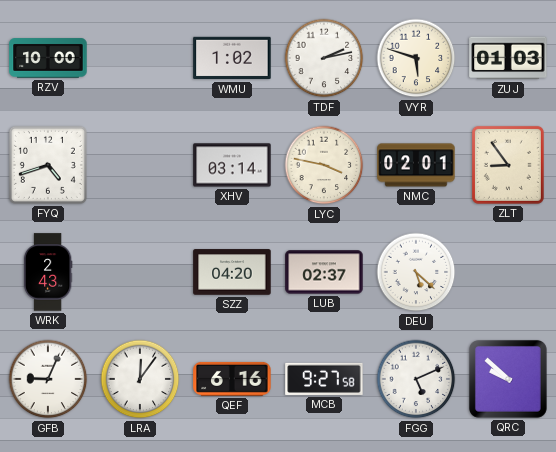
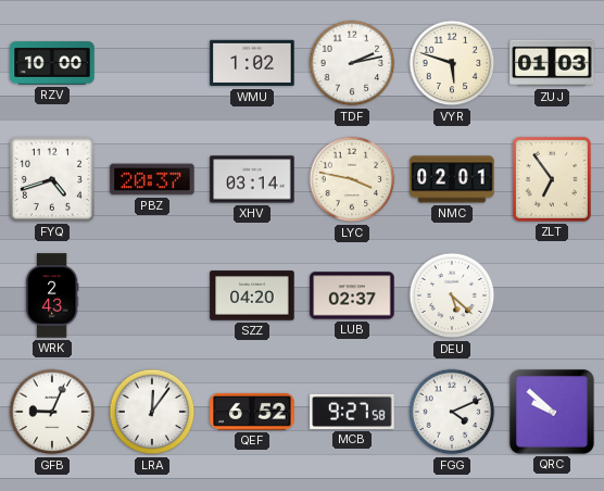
PBZ: none -> 20:37
ZLT: 8:54 -> 6:54
QEF: 6:16 -> 6:52
FGG: 5:11 -> 4:11
